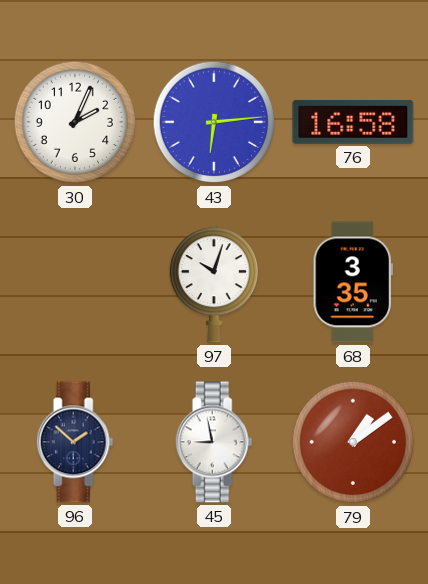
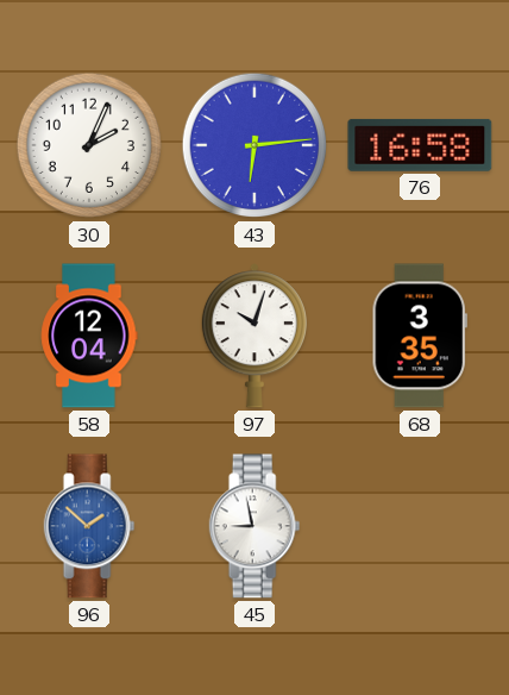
58: none -> 12:04
96 dial: navy -> blue
79: 1:09 -> none
